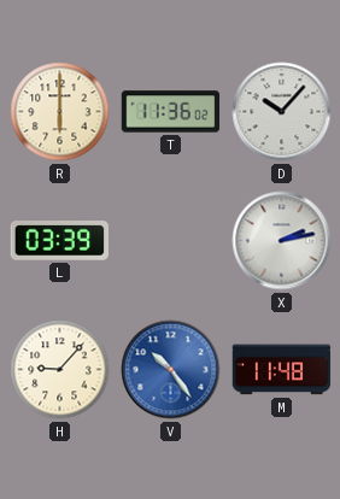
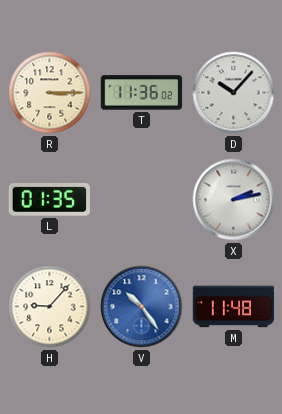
R: 6:00 -> 3:15
L: 03:39 -> 01:35
